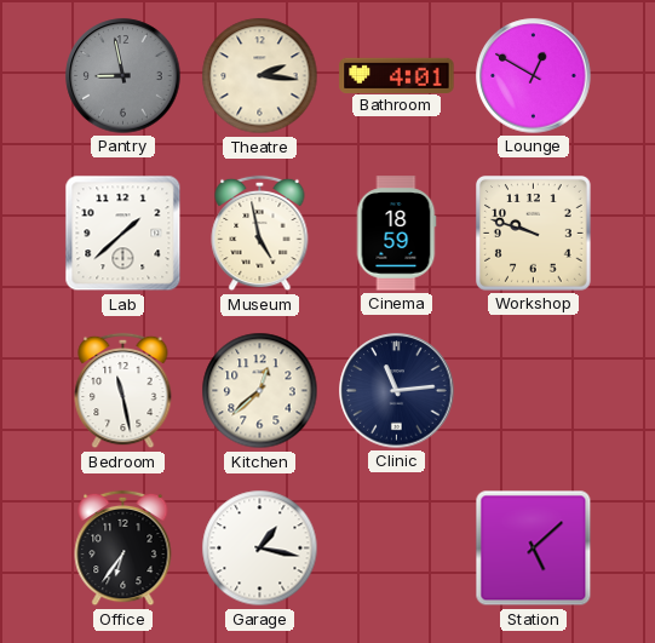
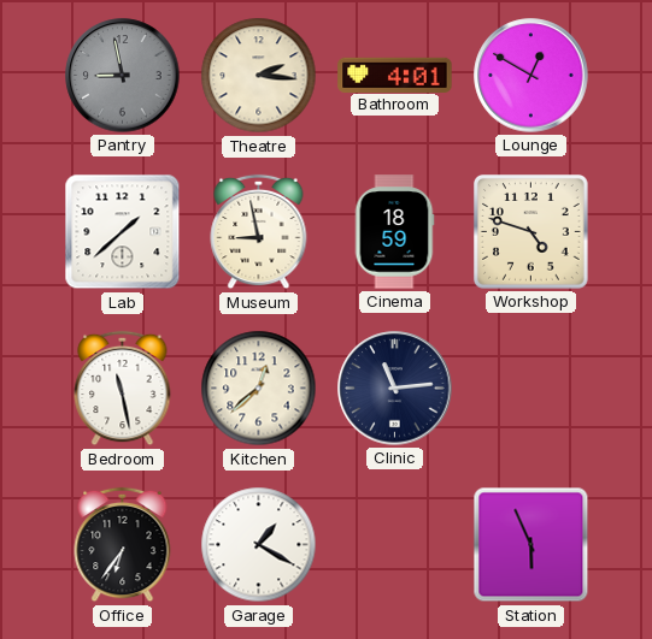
Museum: 4:58 -> 8:58
Workshop: 9:48 -> 4:48
Garage: 1:17 -> 1:20
Station: 5:08 -> 5:56
